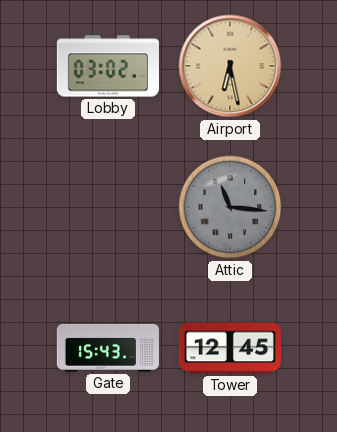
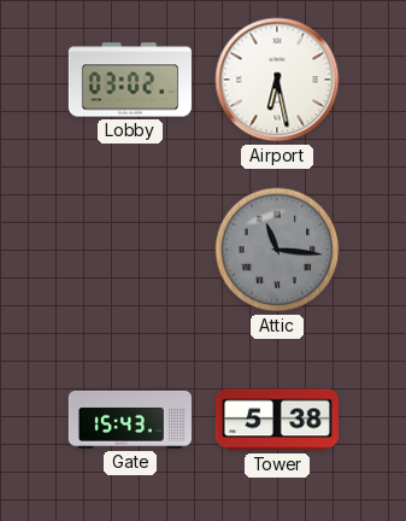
Airport dial: champagne -> white
Tower: 12:45 -> 5:38
